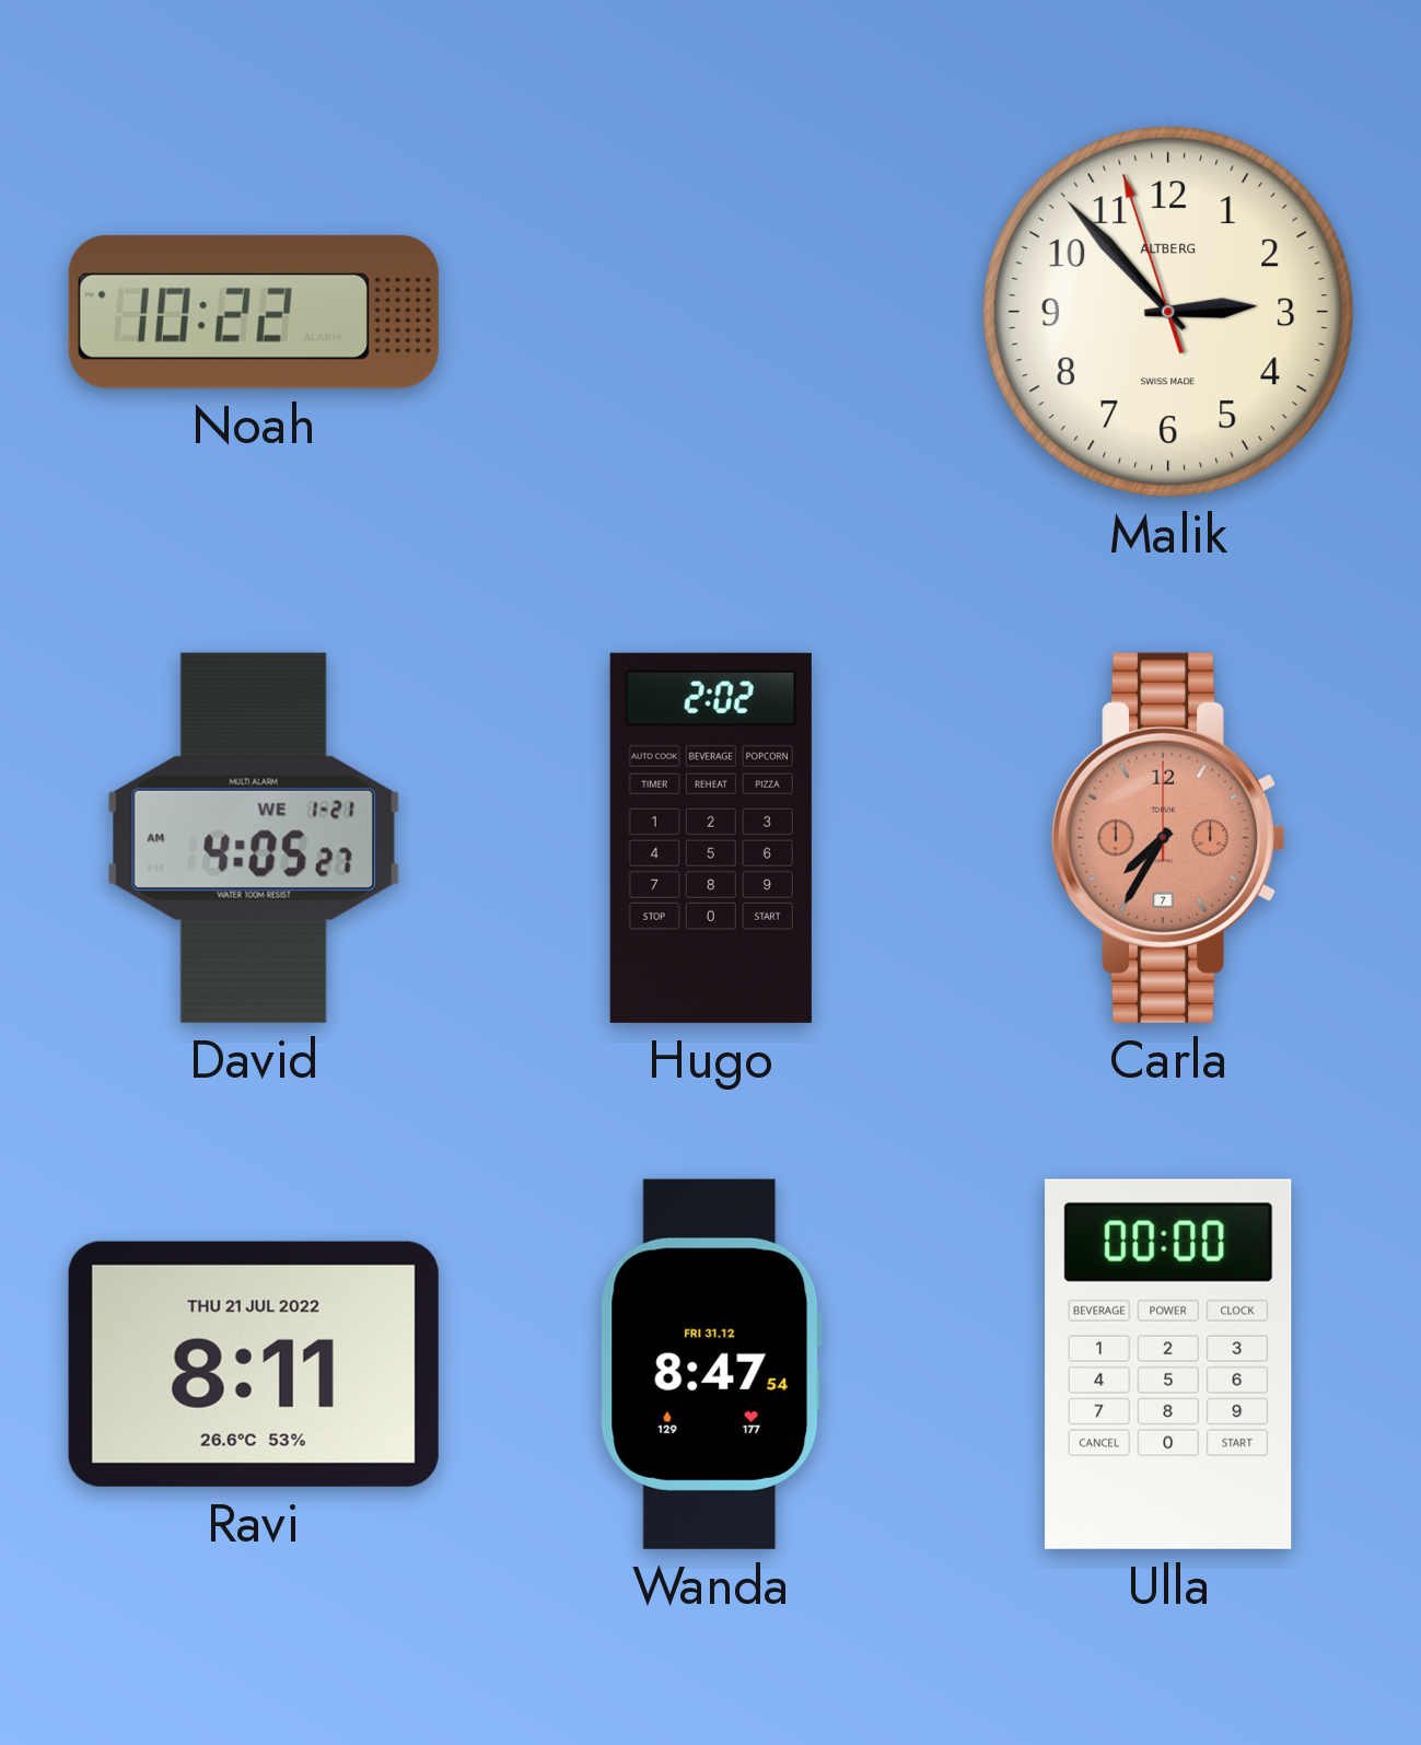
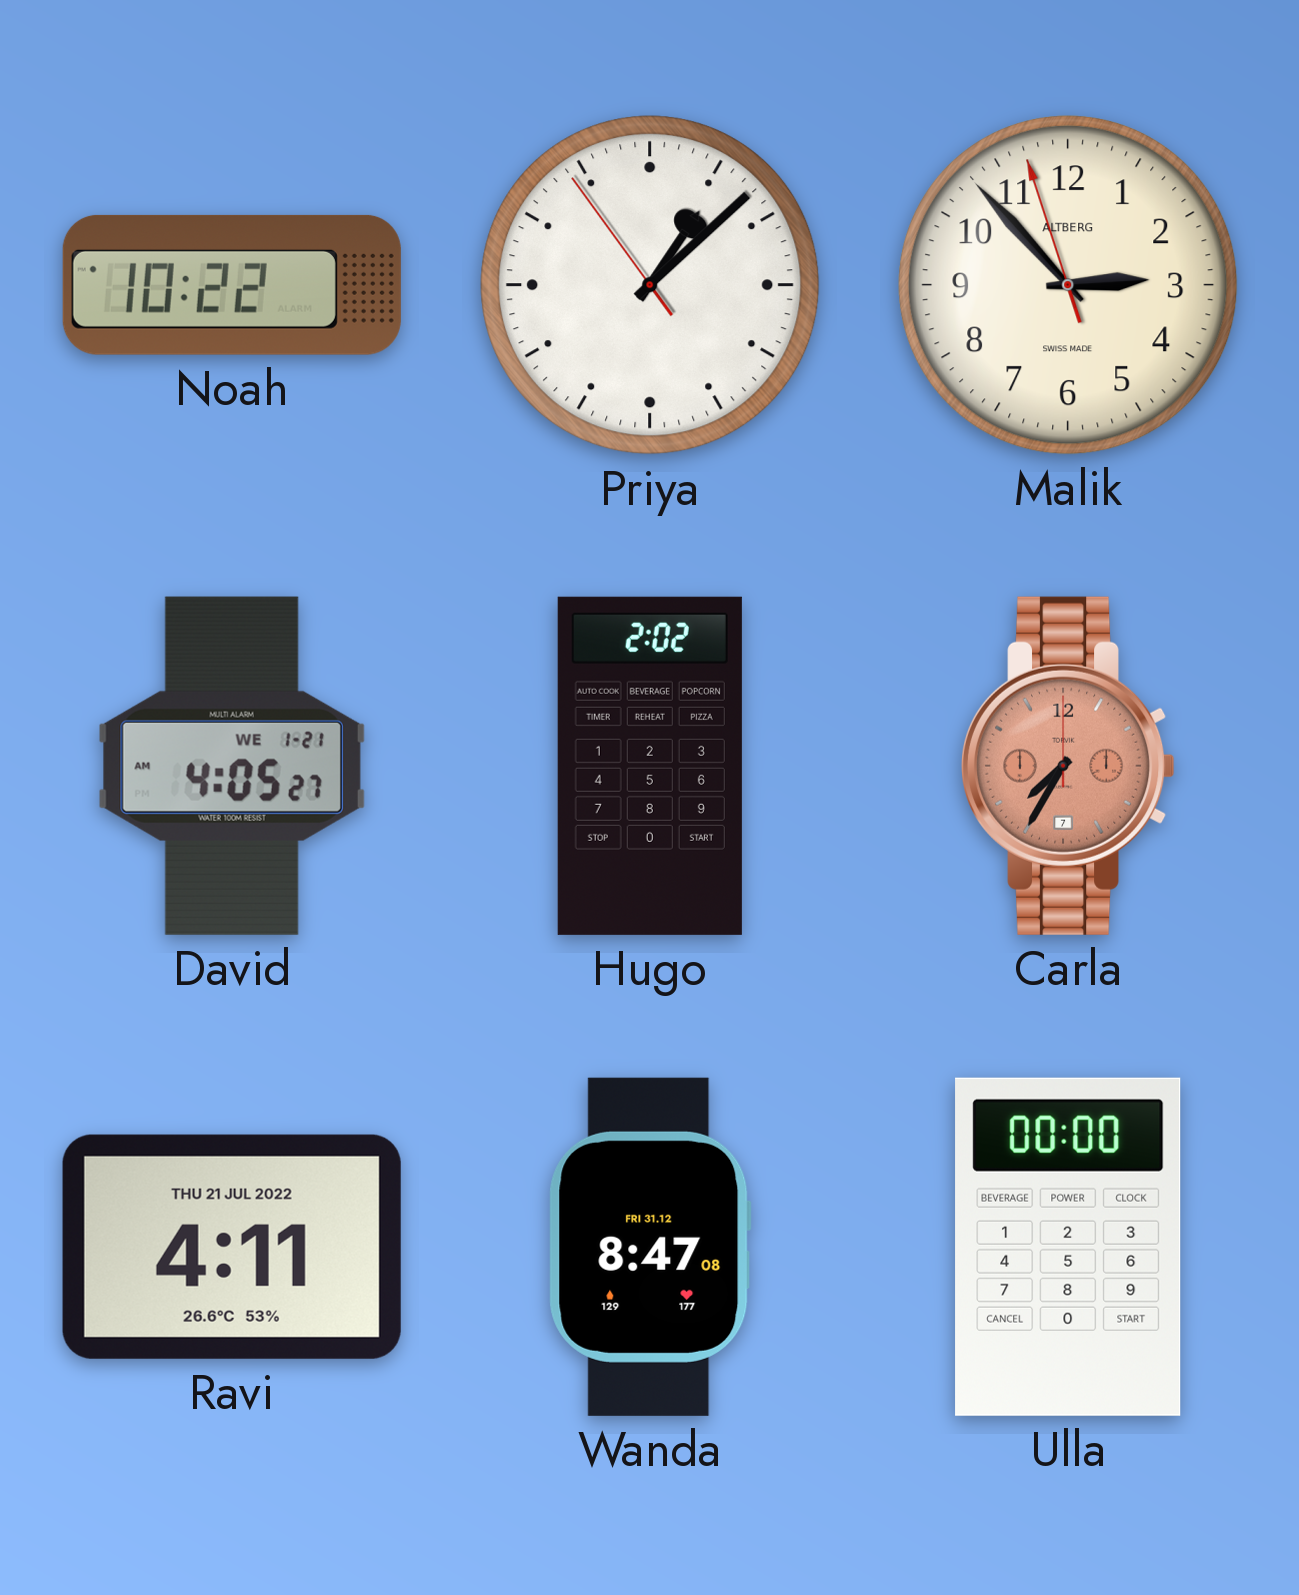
Priya: none -> 1:07
Ravi: 8:11 -> 4:11
Wanda: 8:47:54 -> 8:47:08
